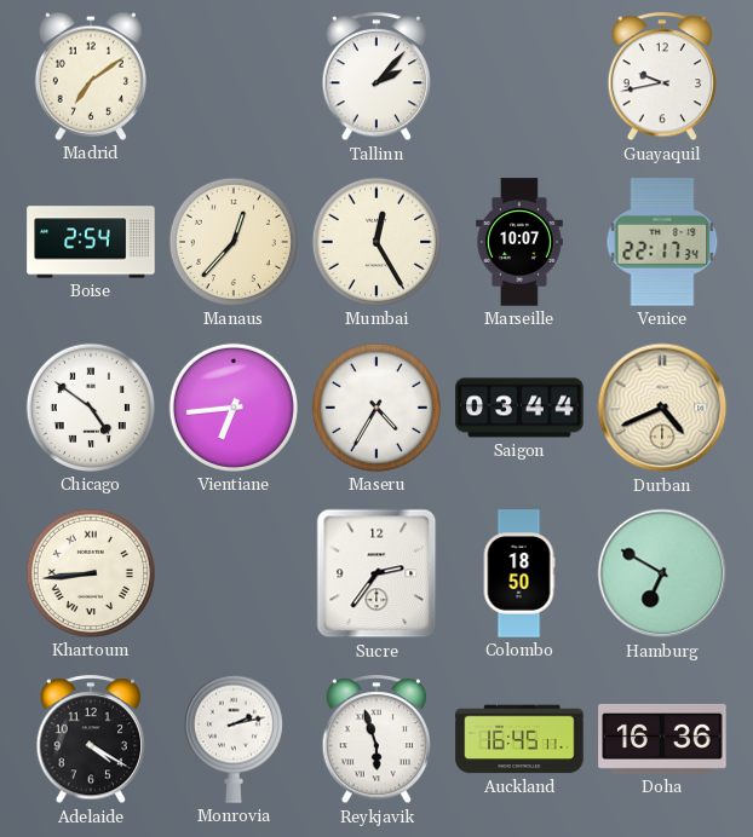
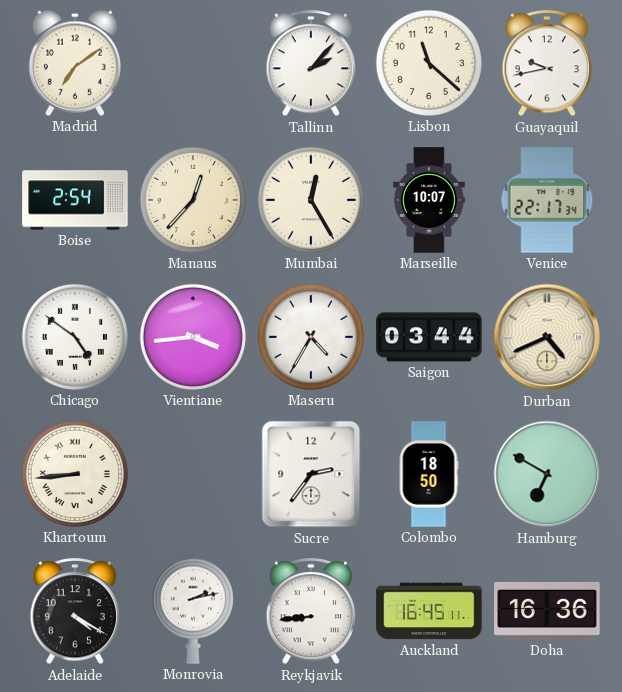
Lisbon: none -> 11:22
Vientiane: 6:44 -> 3:44
Reykjavik: 5:57 -> 8:44
